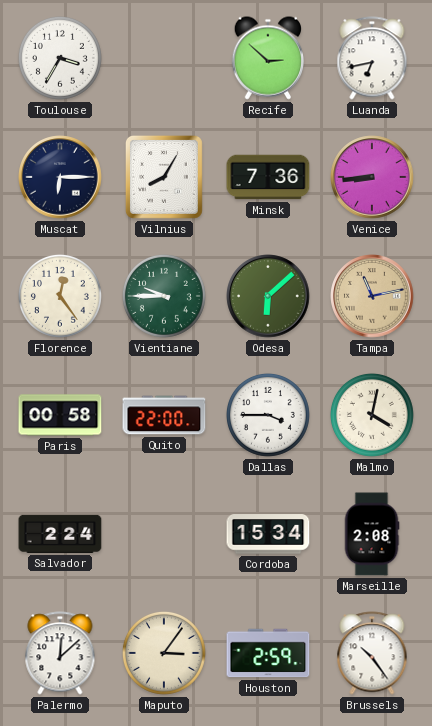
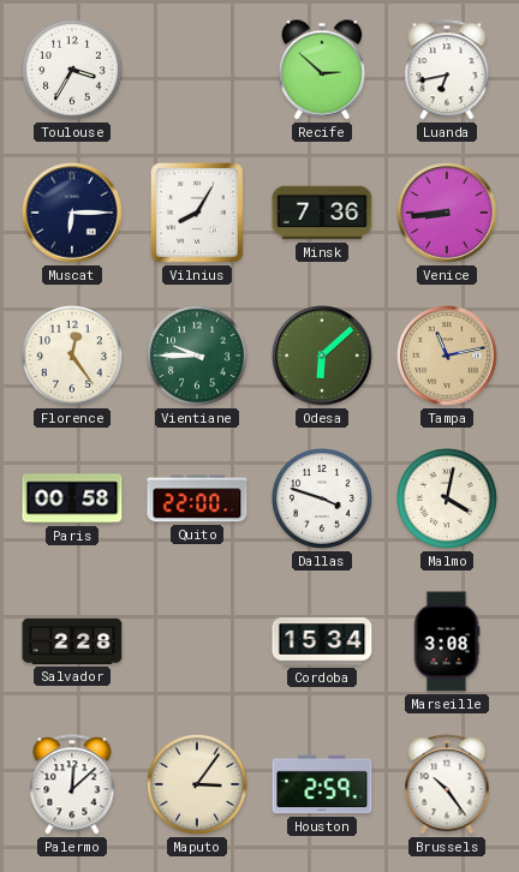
Dallas: 3:45 -> 3:48
Salvador: 2:24 -> 2:28
Marseille: 2:08 -> 3:08
